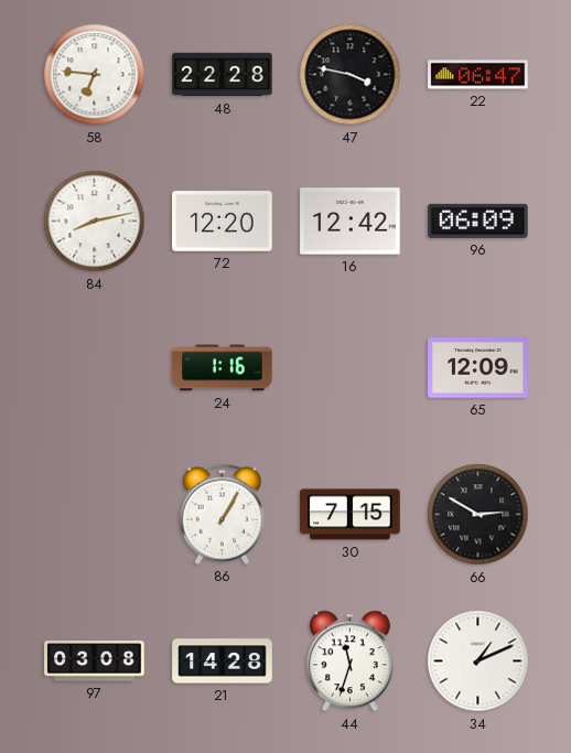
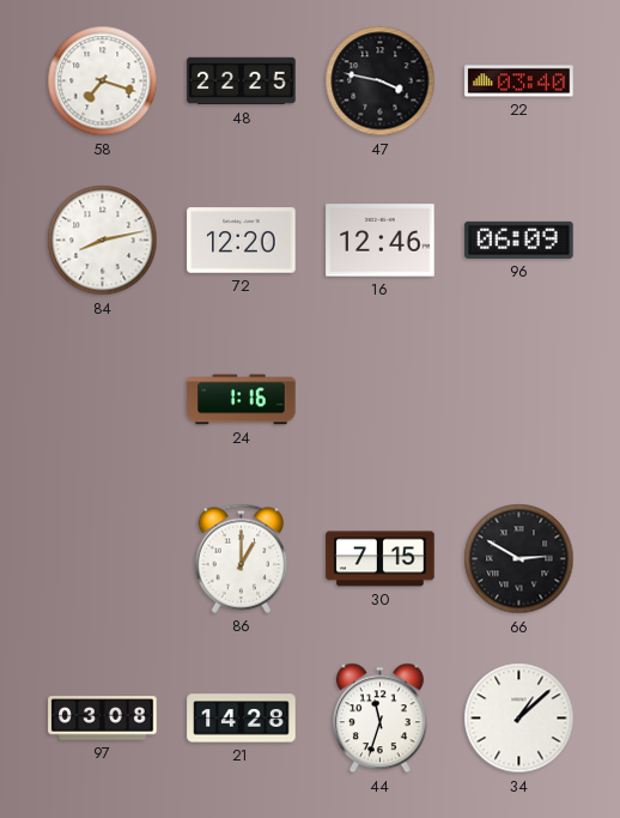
58: 6:46 -> 7:18
48: 22:28 -> 22:25
22: 06:47 -> 03:40
16: 12:42 -> 12:46
65: 12:09 -> none
86: 1:05 -> 1:00
34: 1:11 -> 1:08
